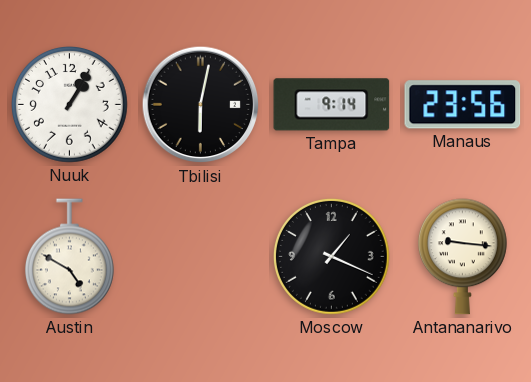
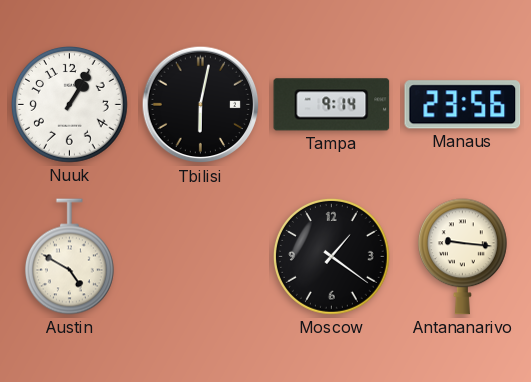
Moscow: 1:19 -> 1:21
